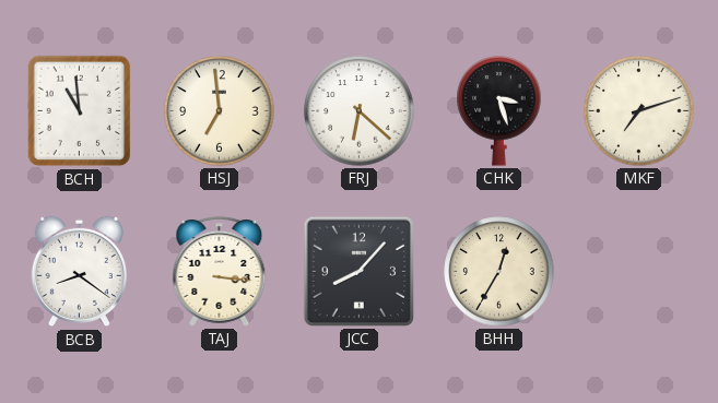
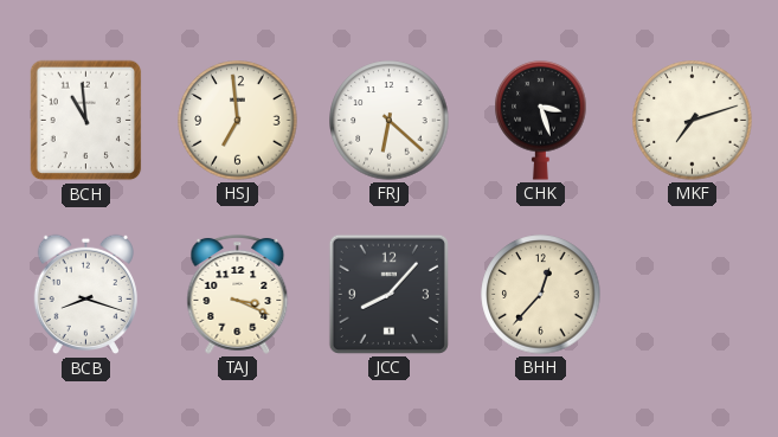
BCB: 8:21 -> 8:18
TAJ: 3:16 -> 3:19
BHH: 12:35 -> 12:37
